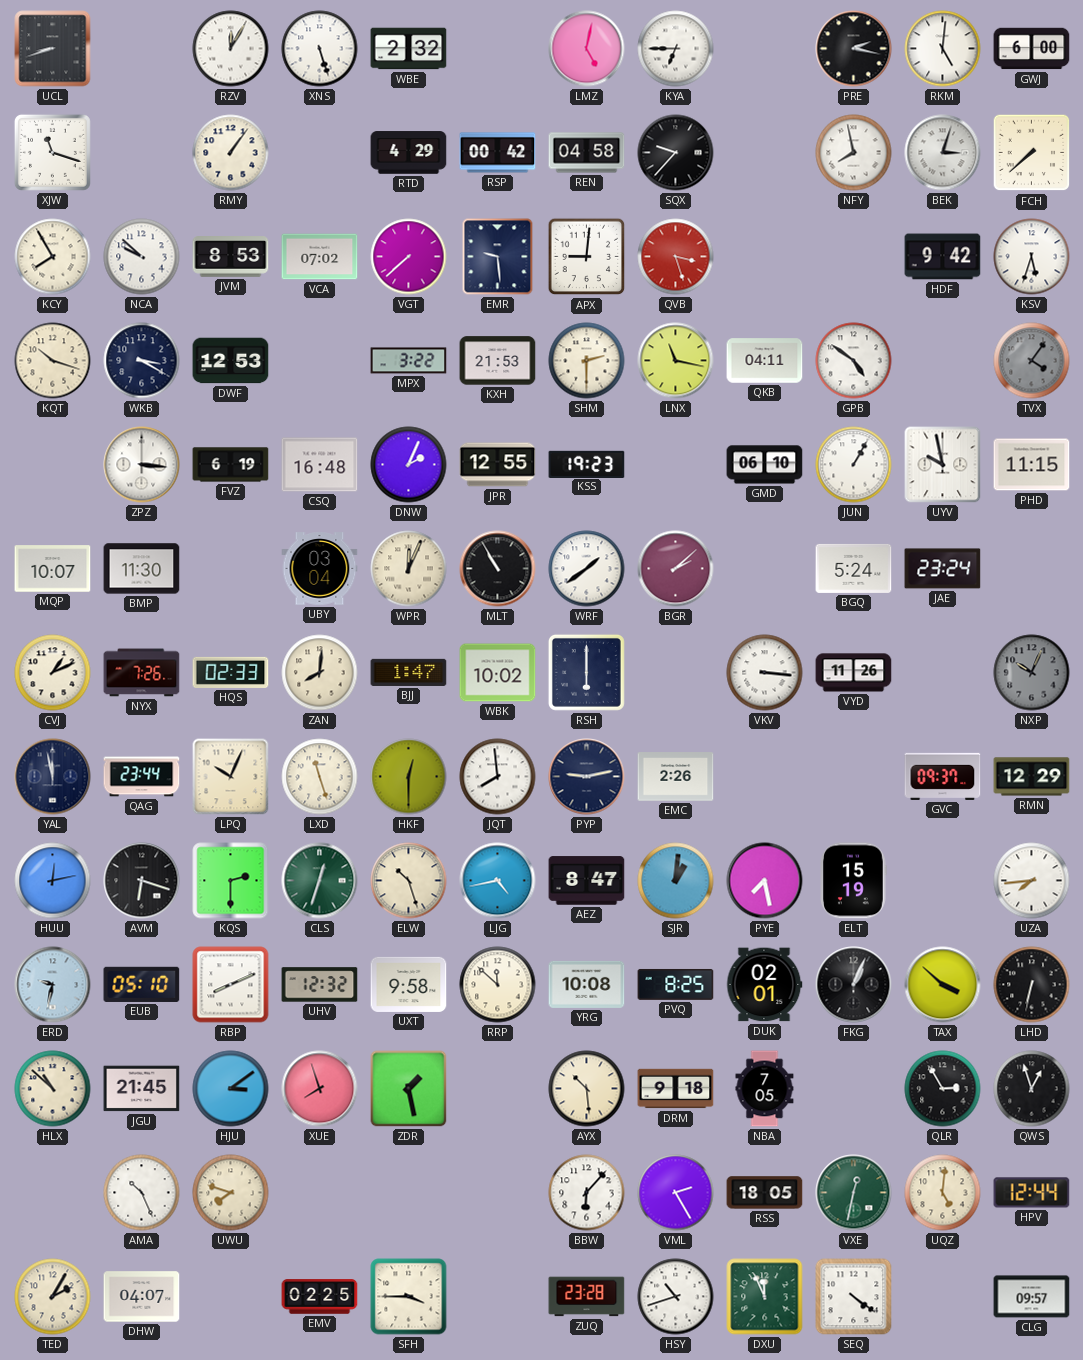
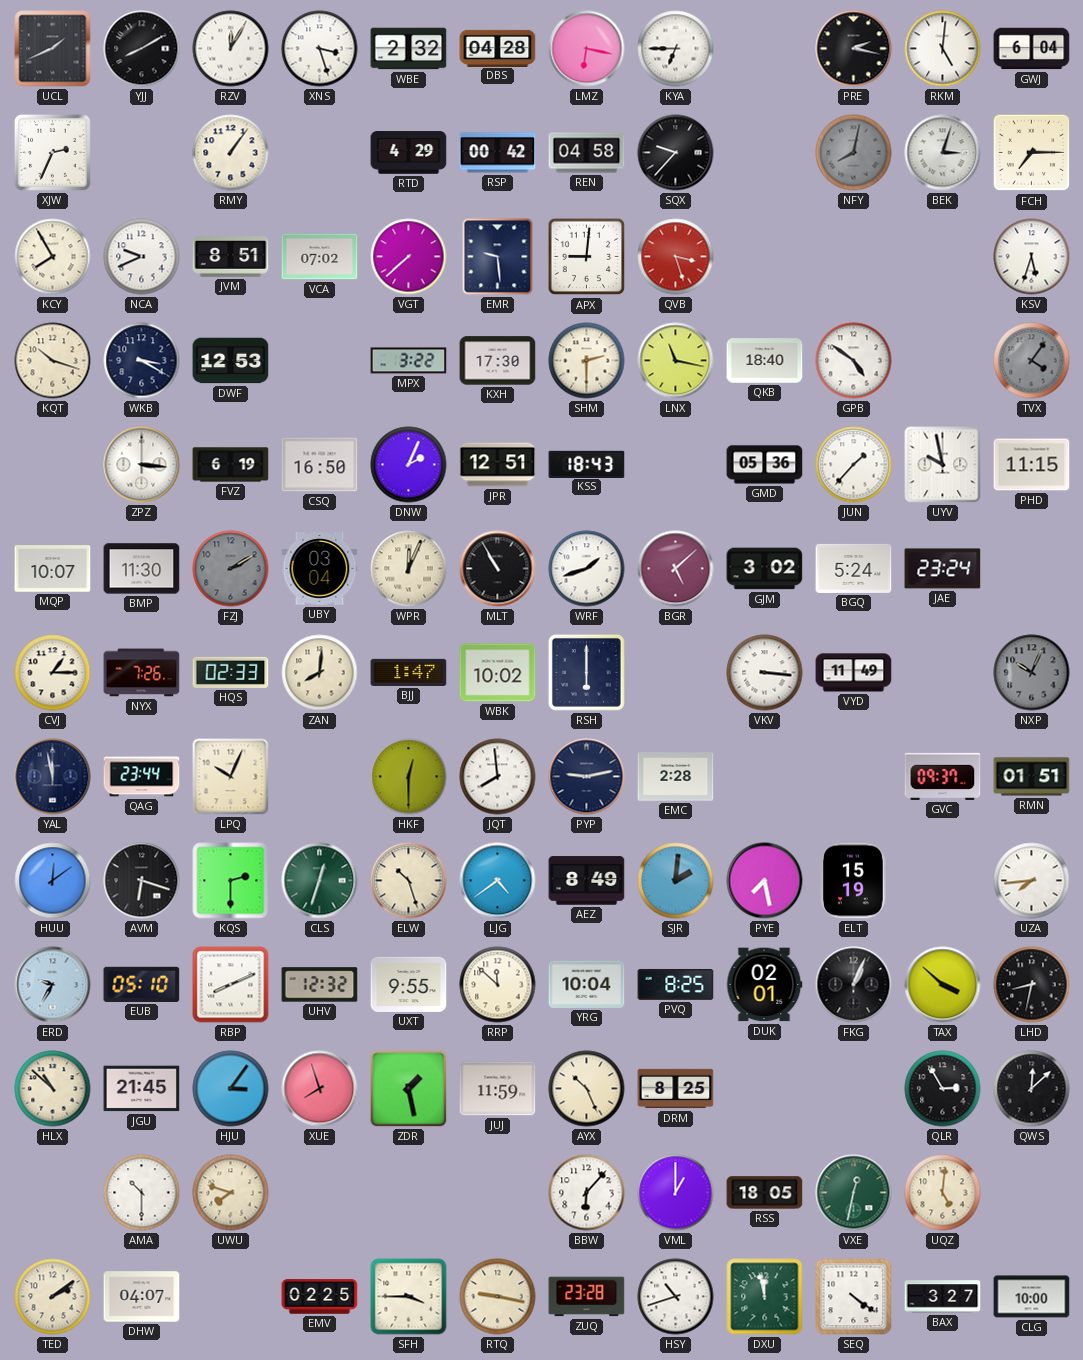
UCL: 8:42 -> 1:41
YJJ: none -> 8:10
XNS: 5:27 -> 3:27
DBS: none -> 04:28
LMZ: 5:02 -> 6:17
GWJ: 6:00 -> 6:04
XJW: 11:18 -> 2:34
NFY: 7:58 -> 8:02
NFY dial: white -> grey
FCH: 7:38 -> 7:15
NCA: 9:52 -> 9:41
JVM: 8:53 -> 8:51
HDF: 9:42 -> none
KXH: 21:53 -> 17:30
QKB: 04:11 -> 18:40
CSQ: 16:48 -> 16:50
JPR: 12:55 -> 12:51
KSS: 19:23 -> 18:43
GMD: 06:10 -> 05:36
JUN: 1:05 -> 1:37
FZJ: none -> 2:10
WRF: 1:39 -> 1:42
BGR: 2:08 -> 5:08
GJM: none -> 3:02
CVJ: 1:11 -> 1:15
VYD: 11:26 -> 11:49
LXD: 11:27 -> none
EMC: 2:26 -> 2:28
RMN: 12:29 -> 01:51
HUU: 12:13 -> 12:09
LJG: 4:43 -> 4:39
AEZ: 8:47 -> 8:49
SJR: 1:01 -> 2:01
ERD: 9:32 -> 9:35
UXT: 9:58 -> 9:55
YRG: 10:08 -> 10:04
LHD: 6:32 -> 8:32
HJU: 3:09 -> 3:06
JUJ: none -> 11:59
AYX: 10:29 -> 10:26
DRM: 9:18 -> 8:25
NBA: 7:05 -> none
QWS: 12:57 -> 12:08
AMA: 10:26 -> 10:30
VML: 2:25 -> 1:00
HPV: 12:44 -> none
TED: 2:05 -> 2:09
RTQ: none -> 9:17
DXU: 11:56 -> 11:58
BAX: none -> 3:27
CLG: 09:57 -> 10:00
